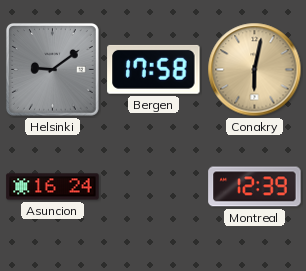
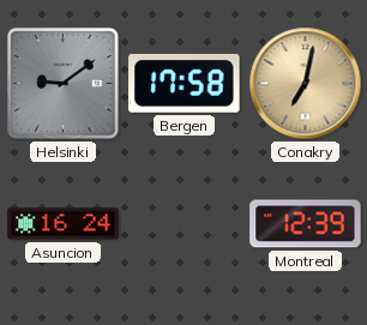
Conakry: 6:02 -> 7:02
